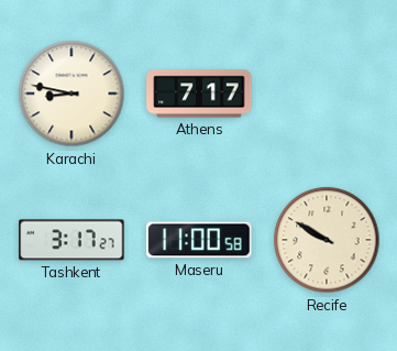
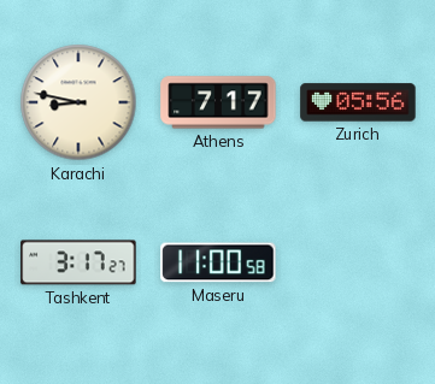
Zurich: none -> 05:56
Recife: 9:50 -> none
